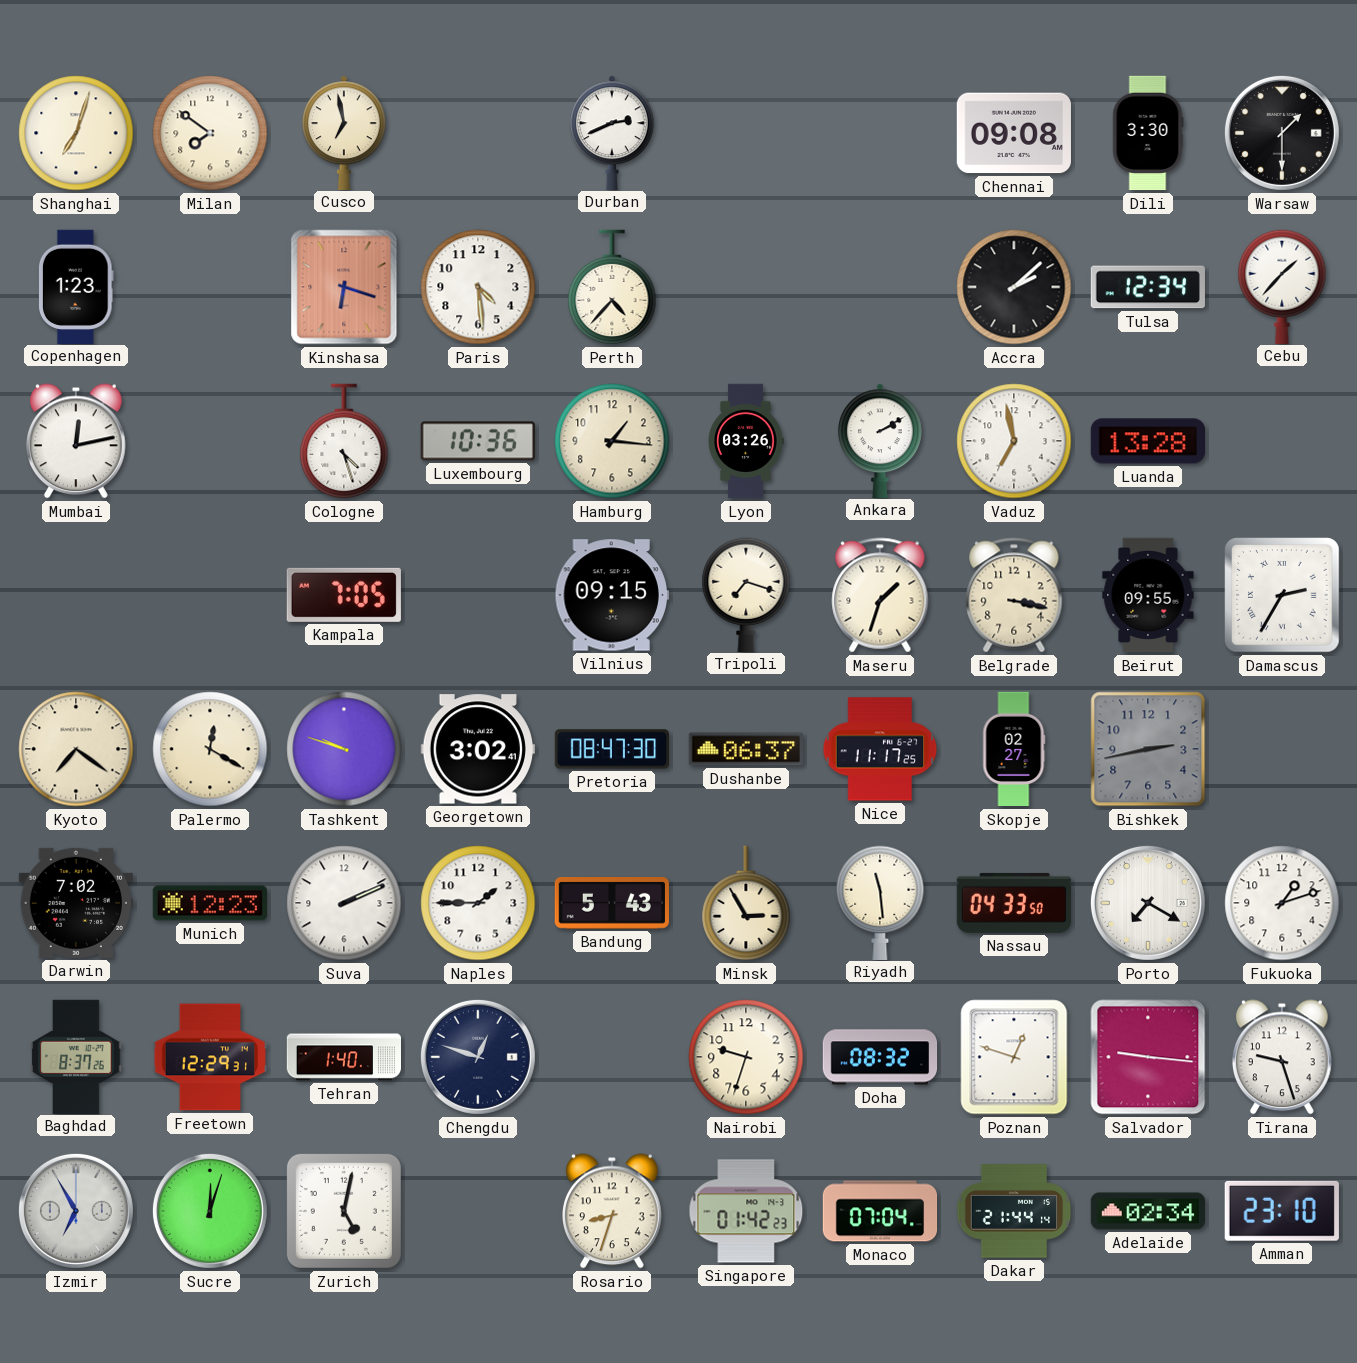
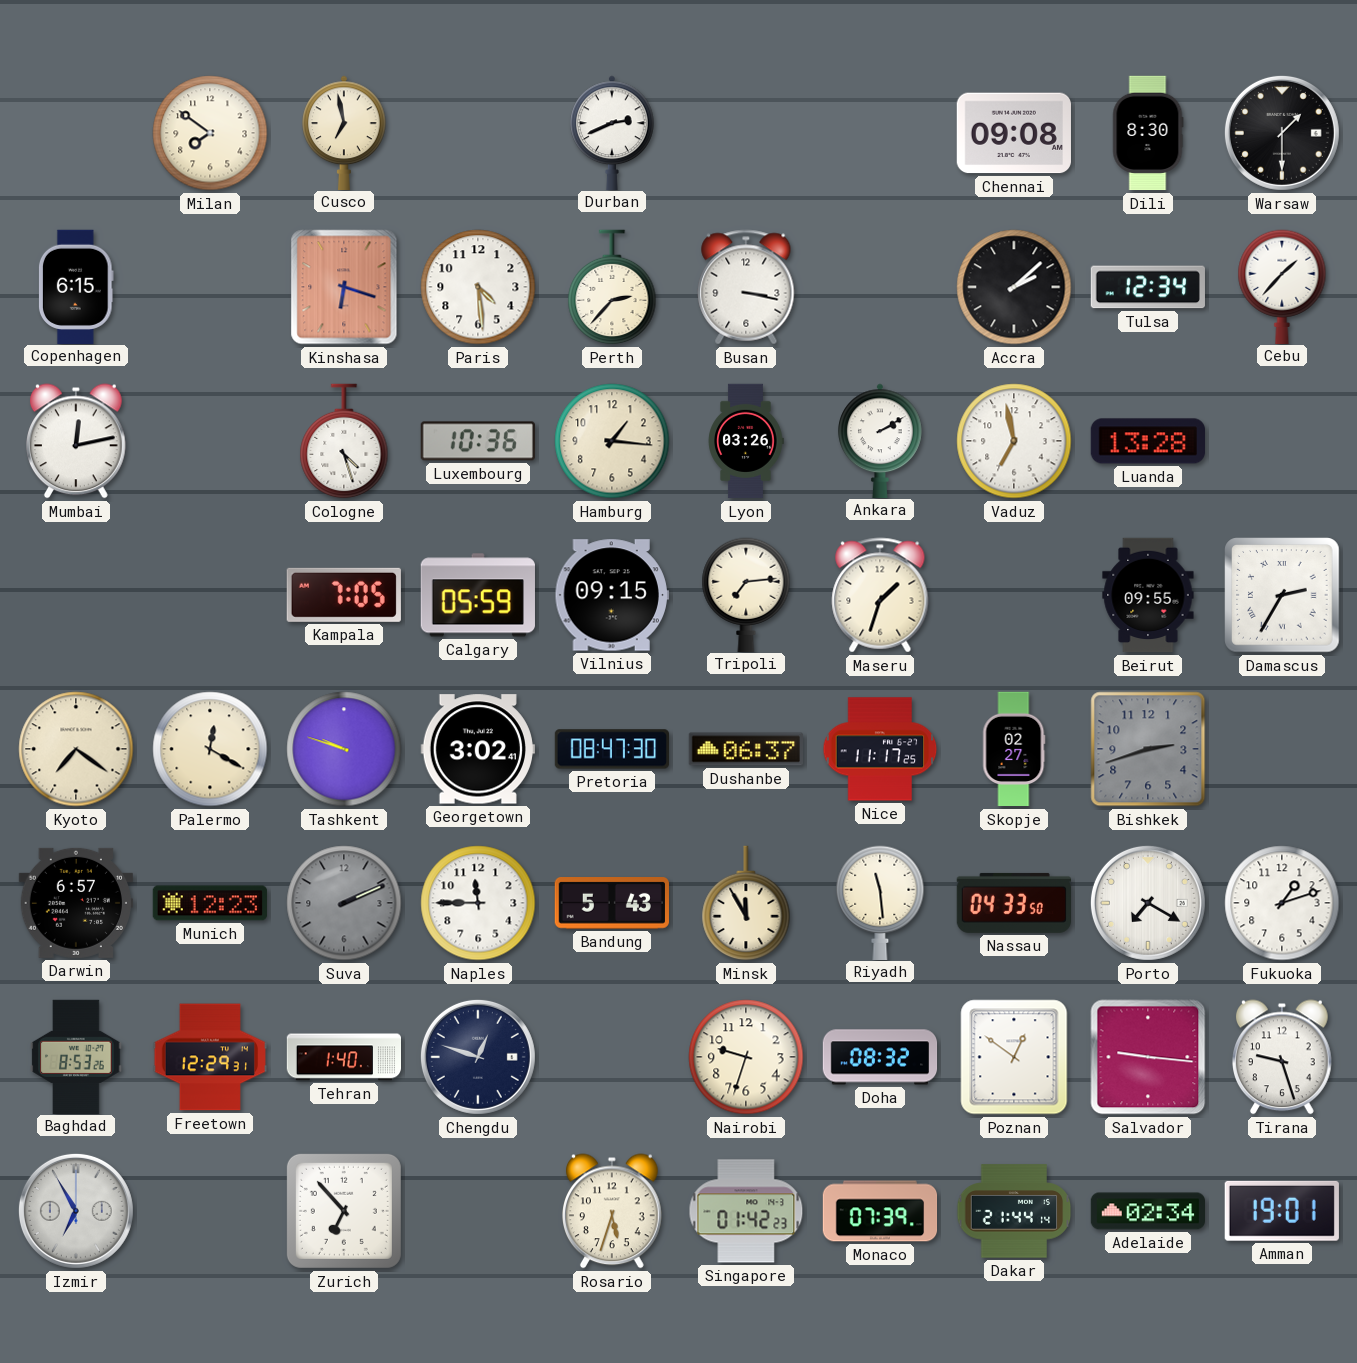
Shanghai: 7:03 -> none
Dili: 3:30 -> 8:30
Copenhagen: 1:23 -> 6:15
Perth: 4:37 -> 2:37
Busan: none -> 3:17
Calgary: none -> 05:59
Tripoli: 7:18 -> 7:14
Belgrade: 3:17 -> none
Bishkek: 2:43 -> 2:42
Darwin: 7:02 -> 6:57
Suva dial: white -> grey
Naples: 1:45 -> 11:45
Minsk: 2:55 -> 11:55
Baghdad: 8:37 -> 8:53
Poznan: 12:48 -> 12:51
Sucre: 12:03 -> none
Zurich: 5:02 -> 6:53
Rosario: 8:33 -> 5:33
Monaco: 07:04 -> 07:39
Amman: 23:10 -> 19:01
